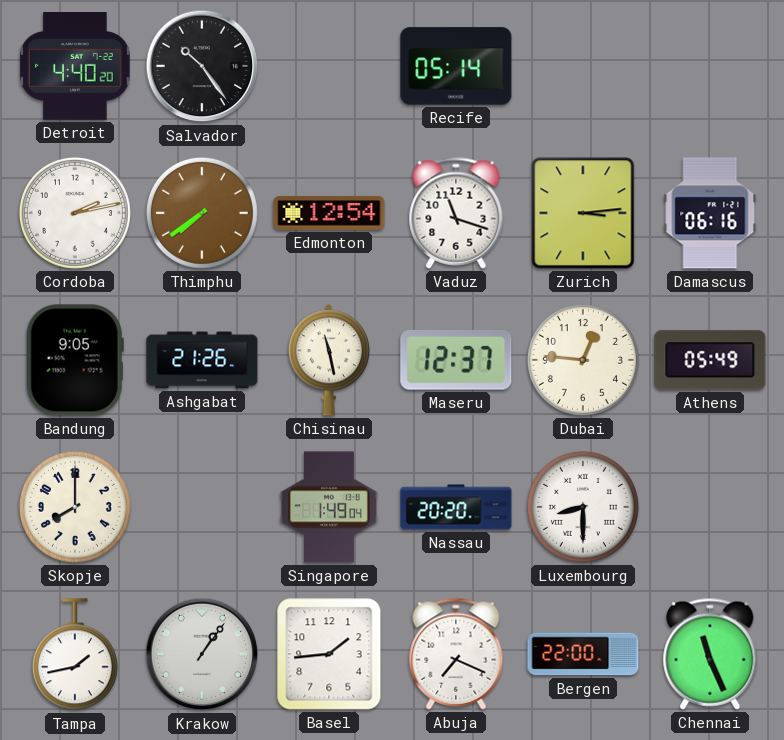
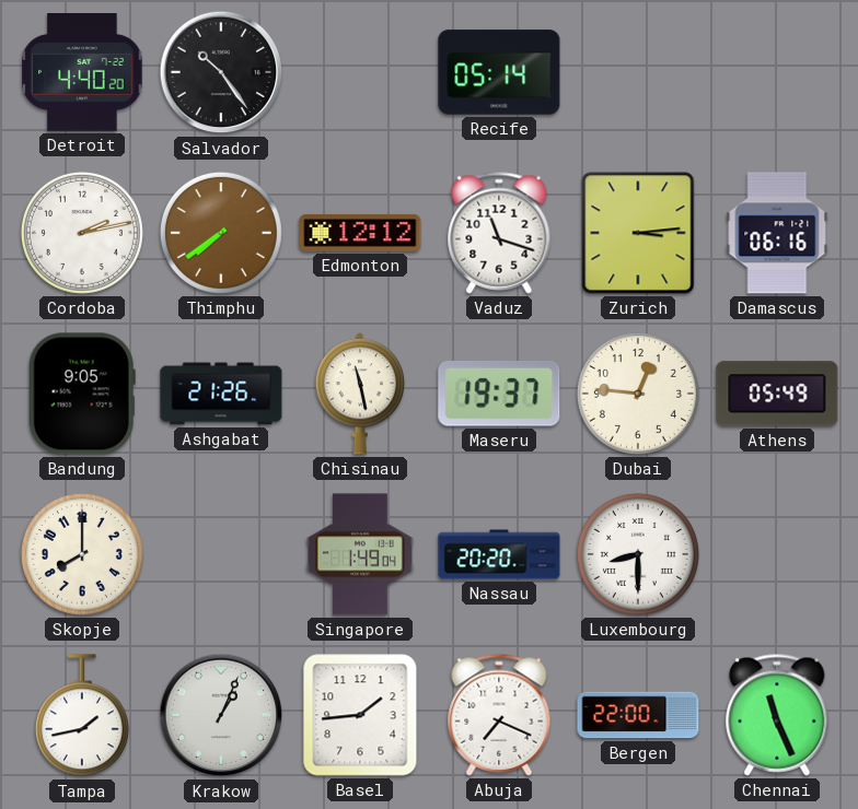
Edmonton: 12:54 -> 12:12
Maseru: 12:37 -> 19:37
Krakow: 1:06 -> 1:04
